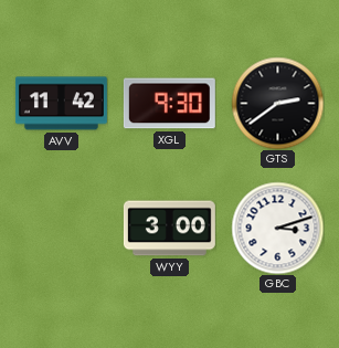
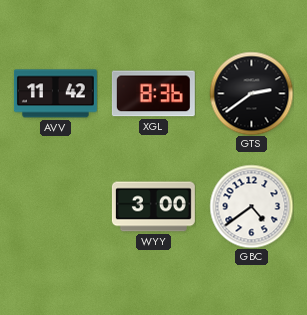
XGL: 9:30 -> 8:36
GBC: 3:12 -> 4:39
